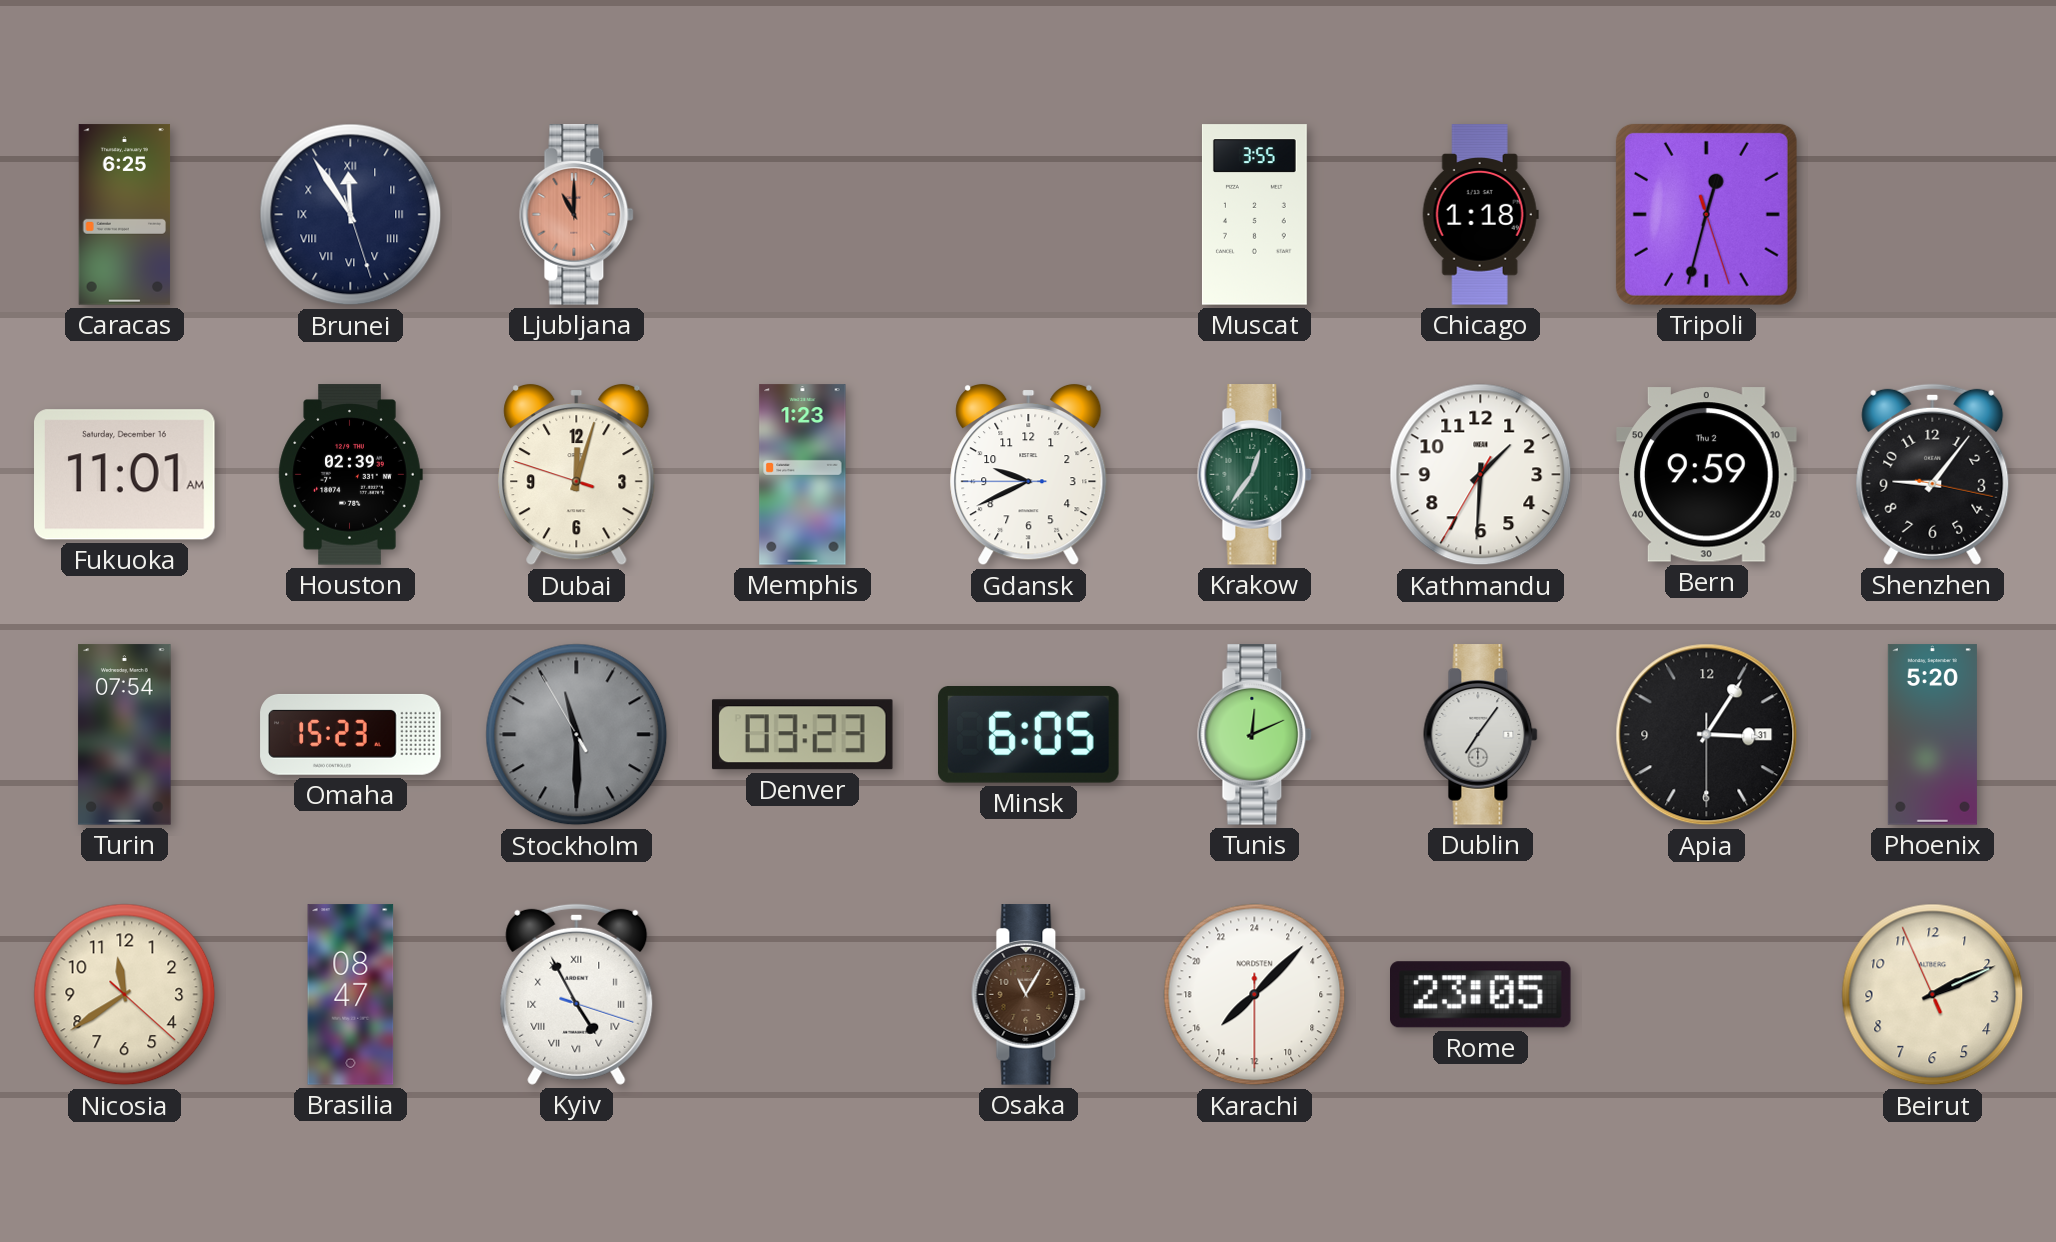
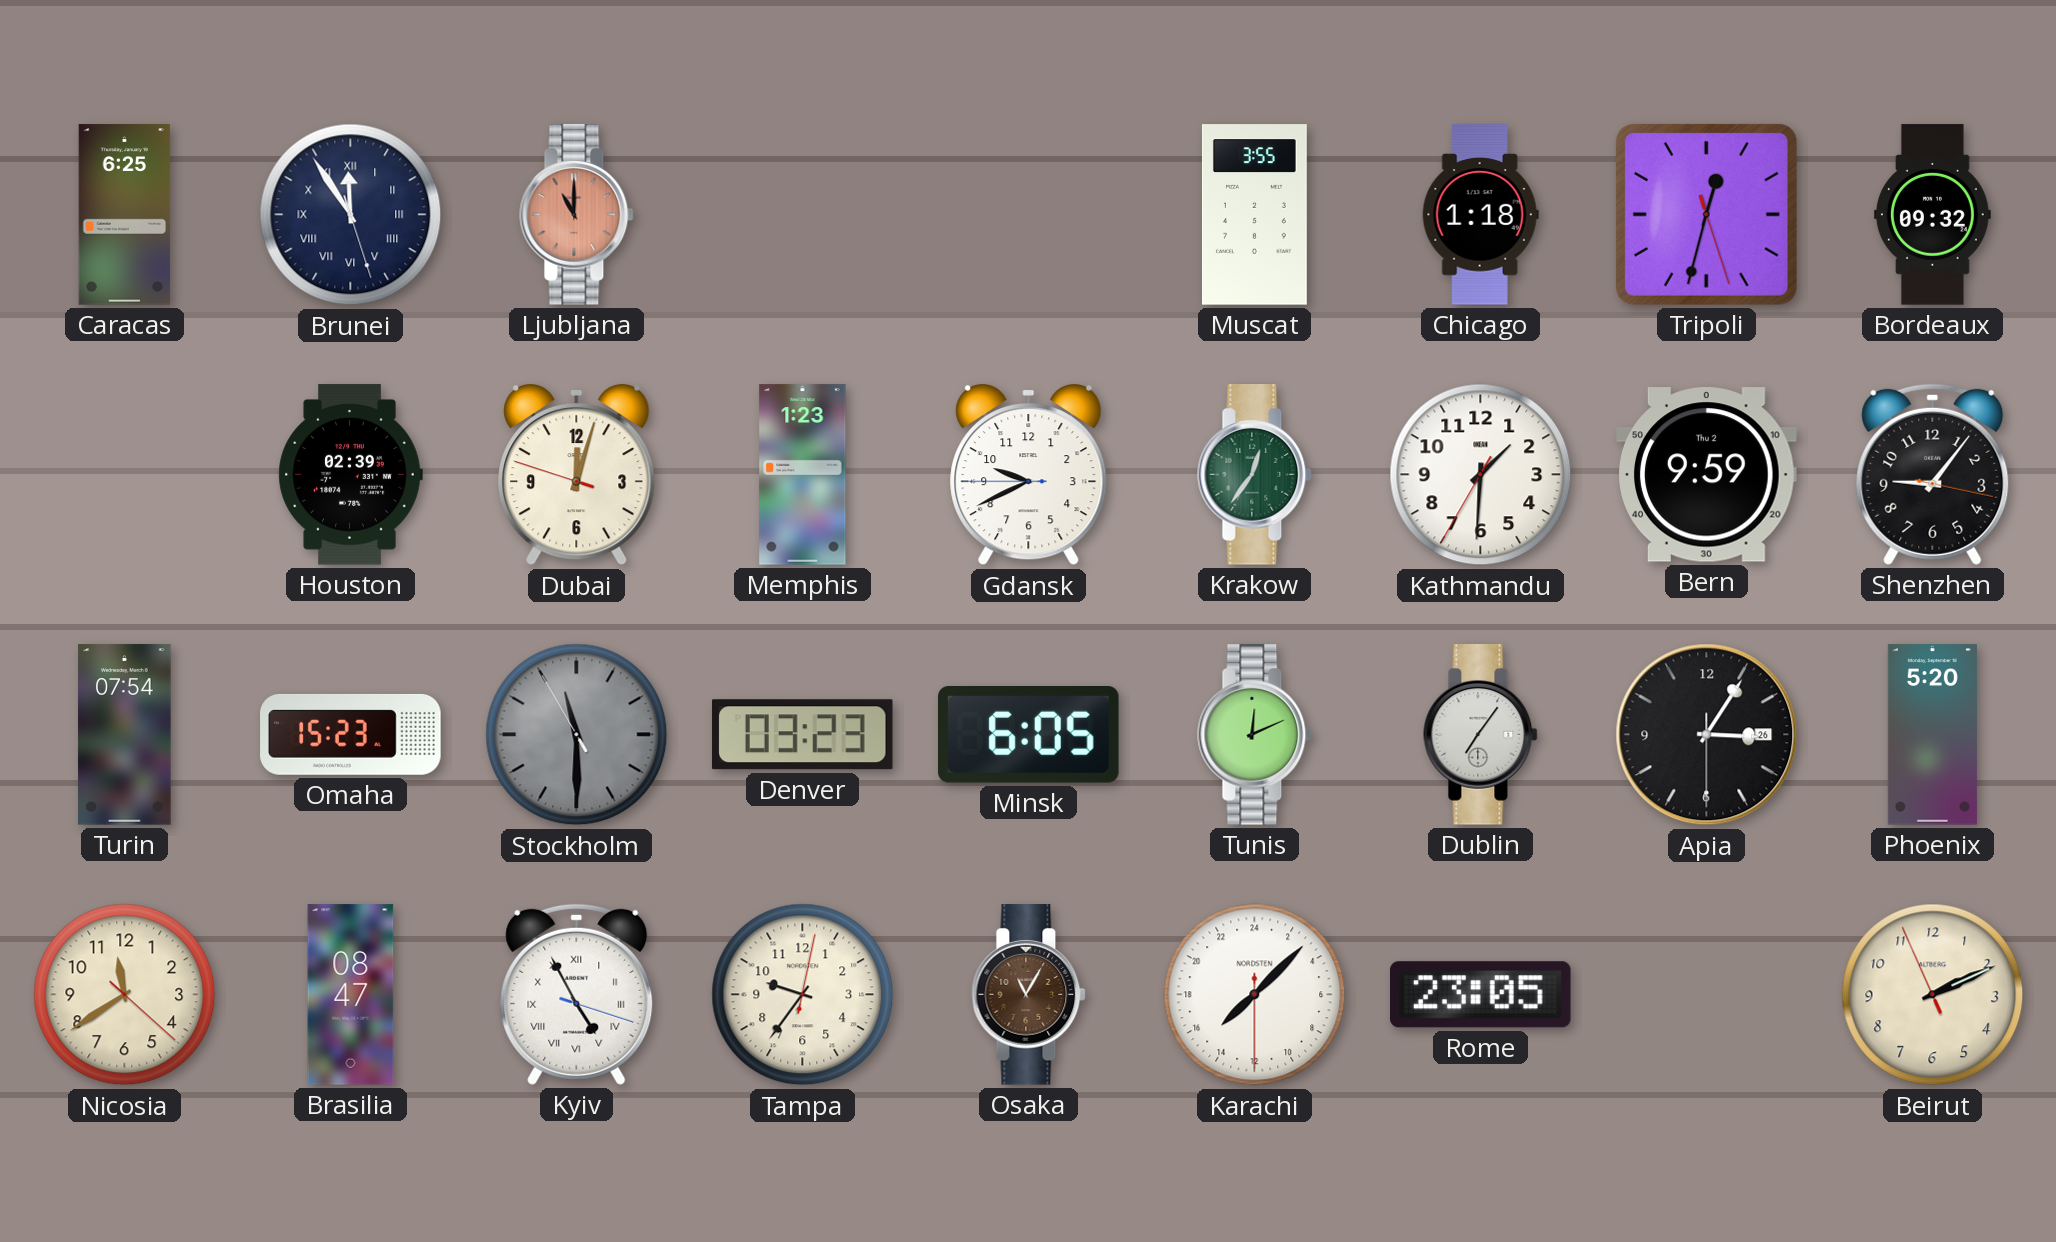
Bordeaux: none -> 09:32
Fukuoka: 11:01 -> none
Apia date: 31 -> 26
Tampa: none -> 9:36
